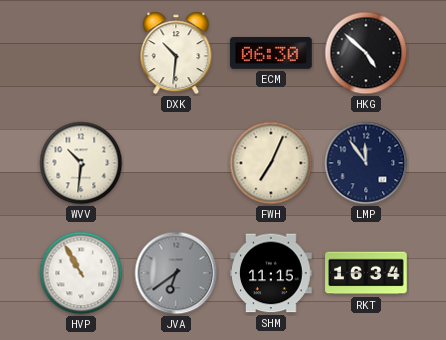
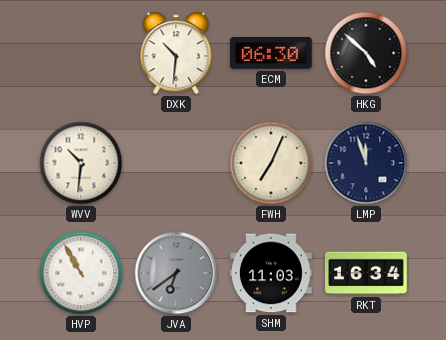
LMP: 11:54 -> 11:57
SHM: 11:15 -> 11:03
